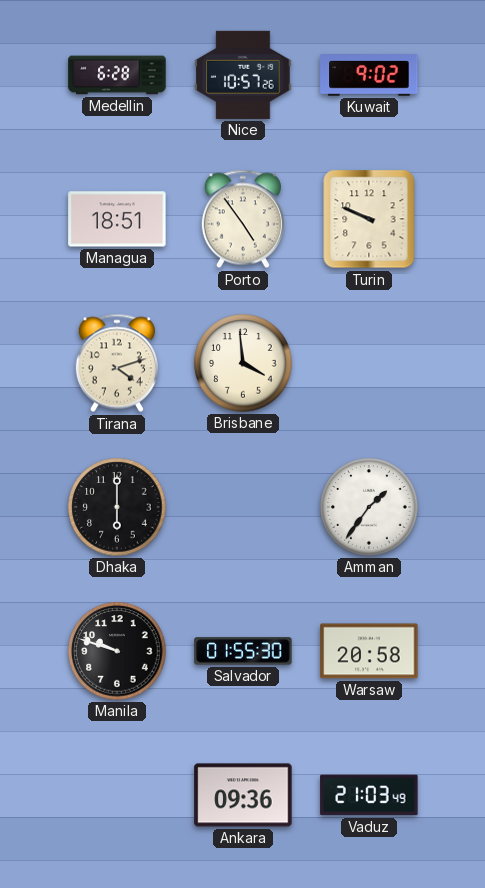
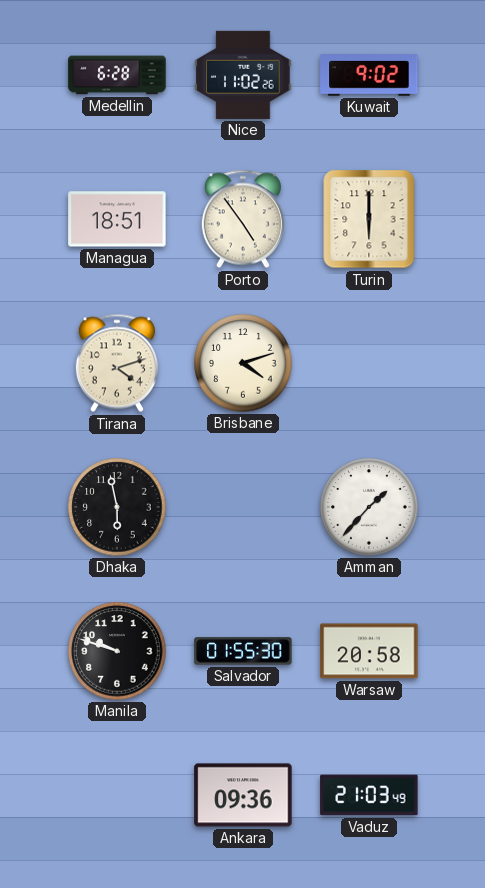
Nice: 10:57 -> 11:02
Turin: 9:49 -> 6:00
Brisbane: 3:59 -> 4:12
Dhaka: 6:00 -> 5:58
Amman: 1:36 -> 1:37
